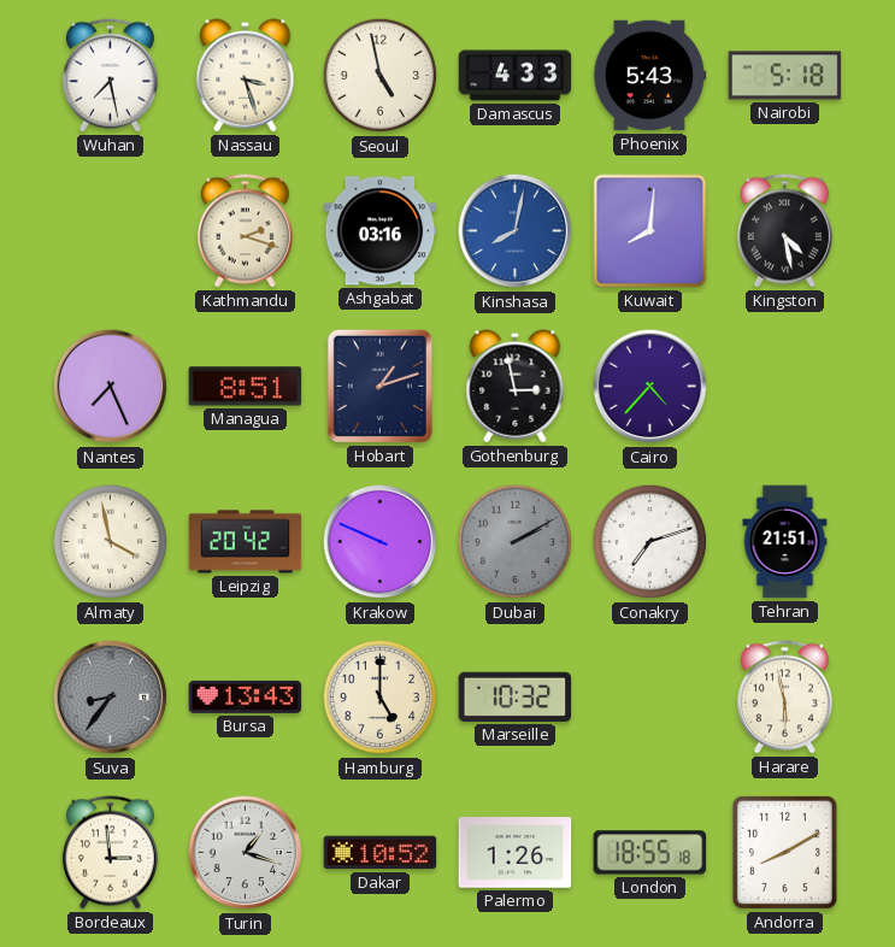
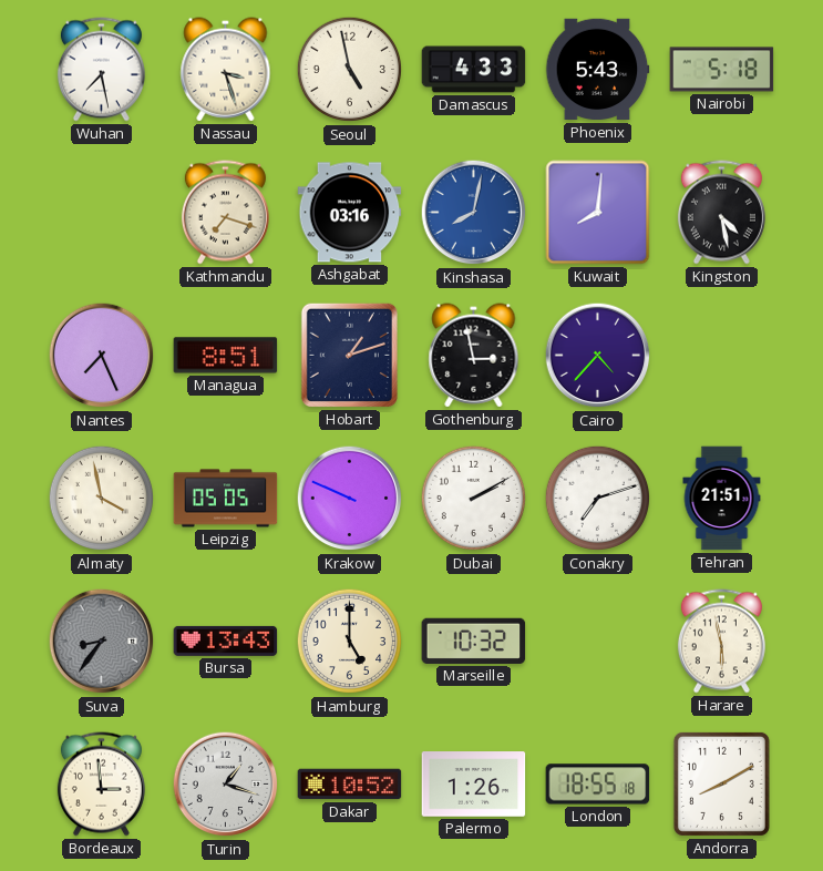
Kathmandu: 2:18 -> 7:18
Leipzig: 20:42 -> 05:05
Dubai dial: grey -> white
